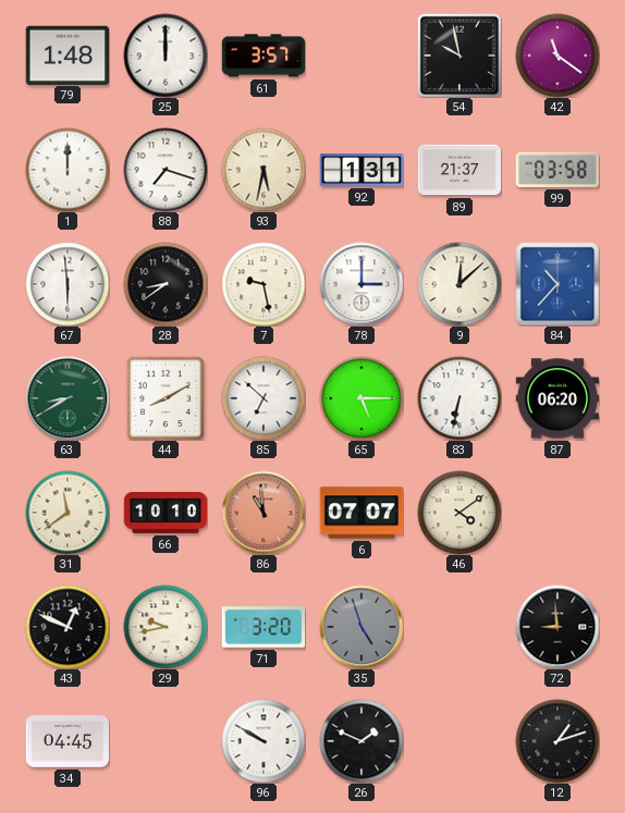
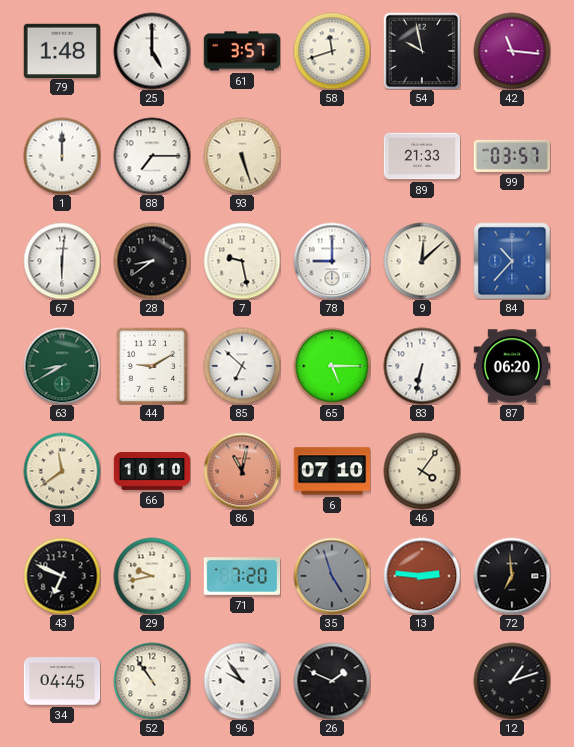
25: 12:00 -> 5:00
58: none -> 11:42
42: 11:21 -> 11:16
88: 7:18 -> 7:15
93: 5:32 -> 5:27
92: 1:31 -> none
89: 21:37 -> 21:33
99: 03:58 -> 03:57
67: 5:59 -> 6:01
78: 3:00 -> 9:00
44: 8:10 -> 9:10
86: 10:59 -> 11:02
6: 07:07 -> 07:10
46: 4:09 -> 4:06
43: 12:49 -> 6:49
71: 3:20 -> 7:20
13: none -> 2:46
72: 8:59 -> 6:59
52: none -> 10:54
96: 9:50 -> 9:54
